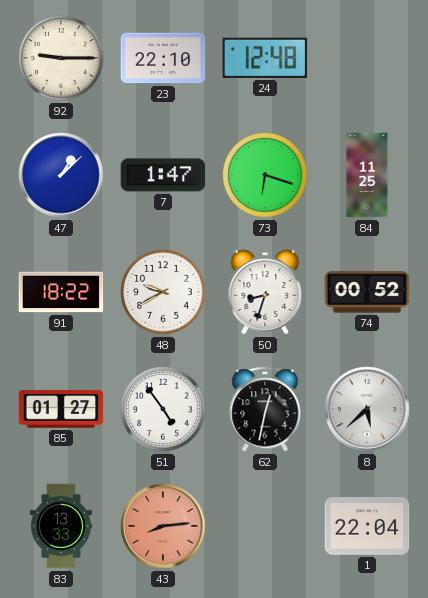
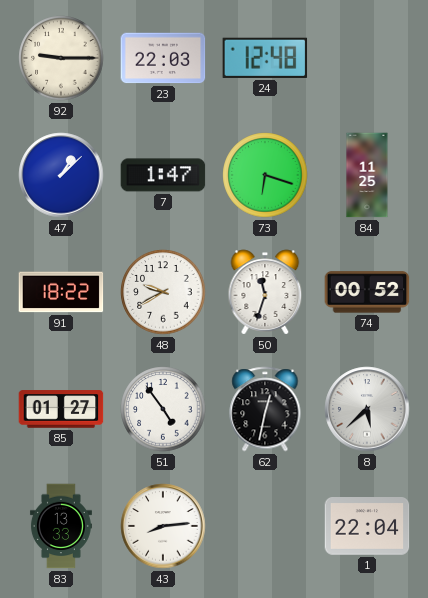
23: 22:10 -> 22:03
50: 8:33 -> 11:33
43 dial: salmon -> white
